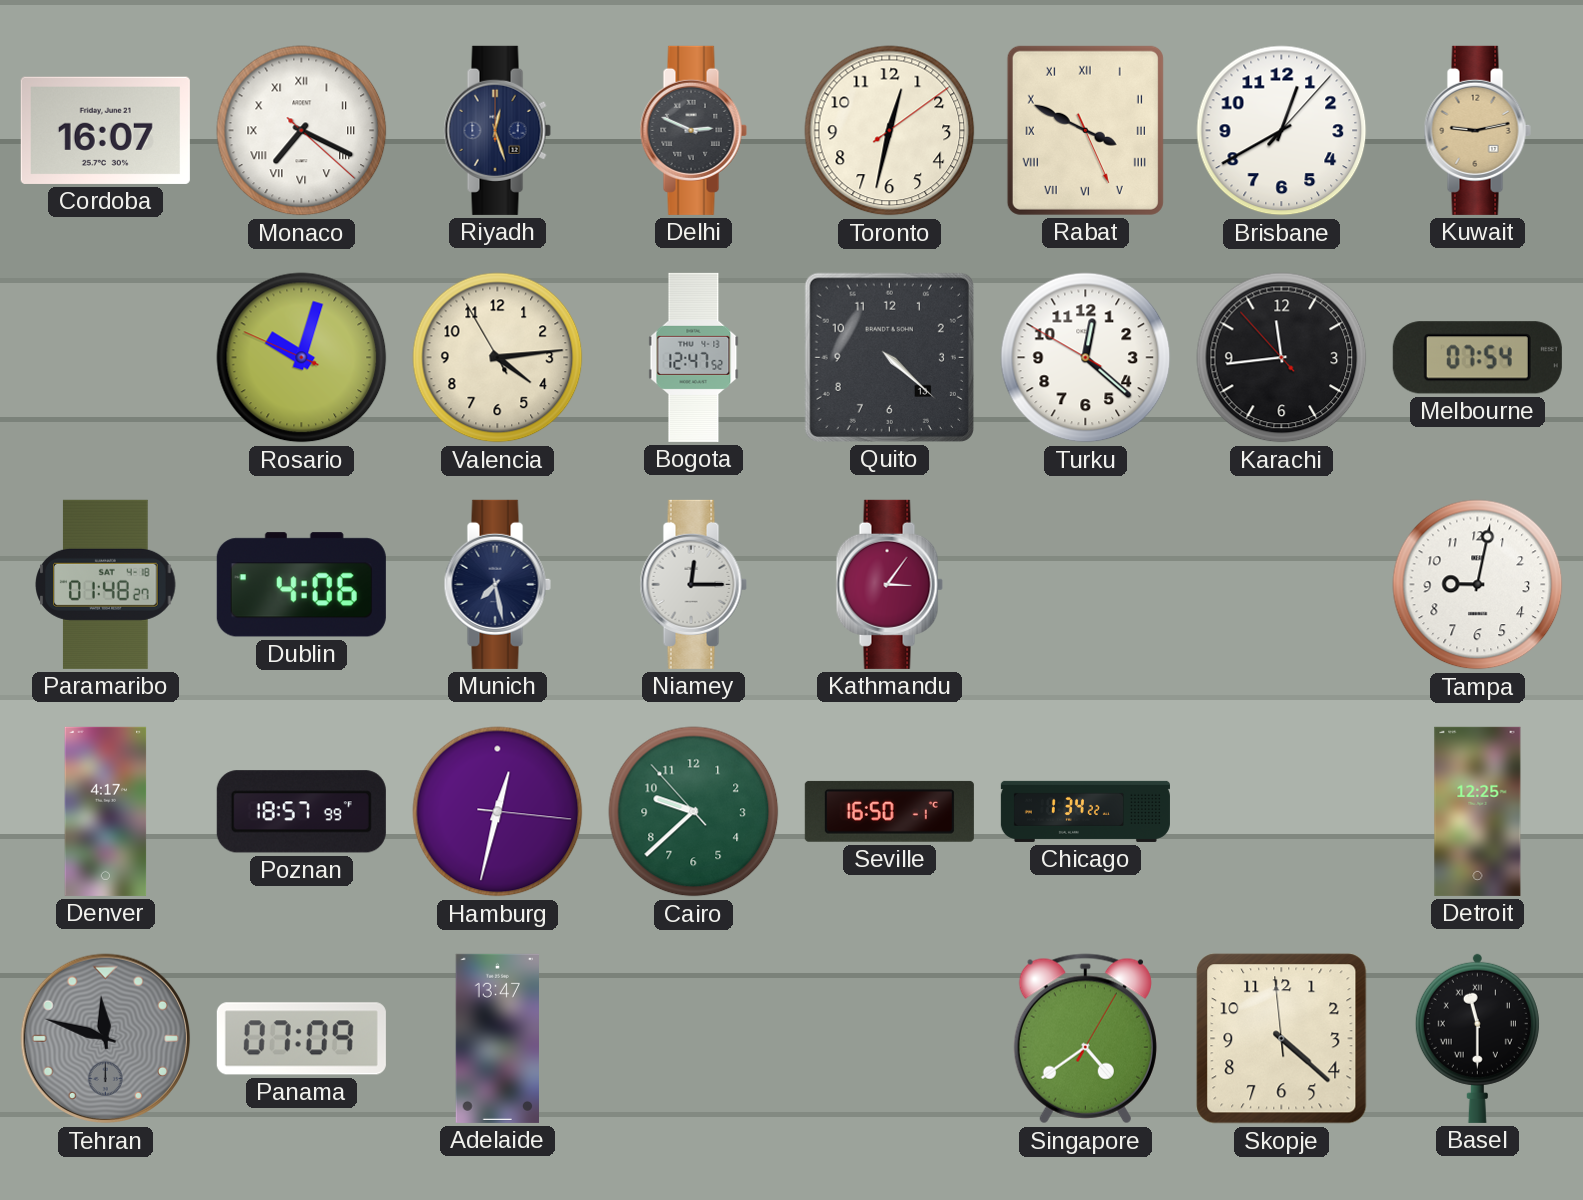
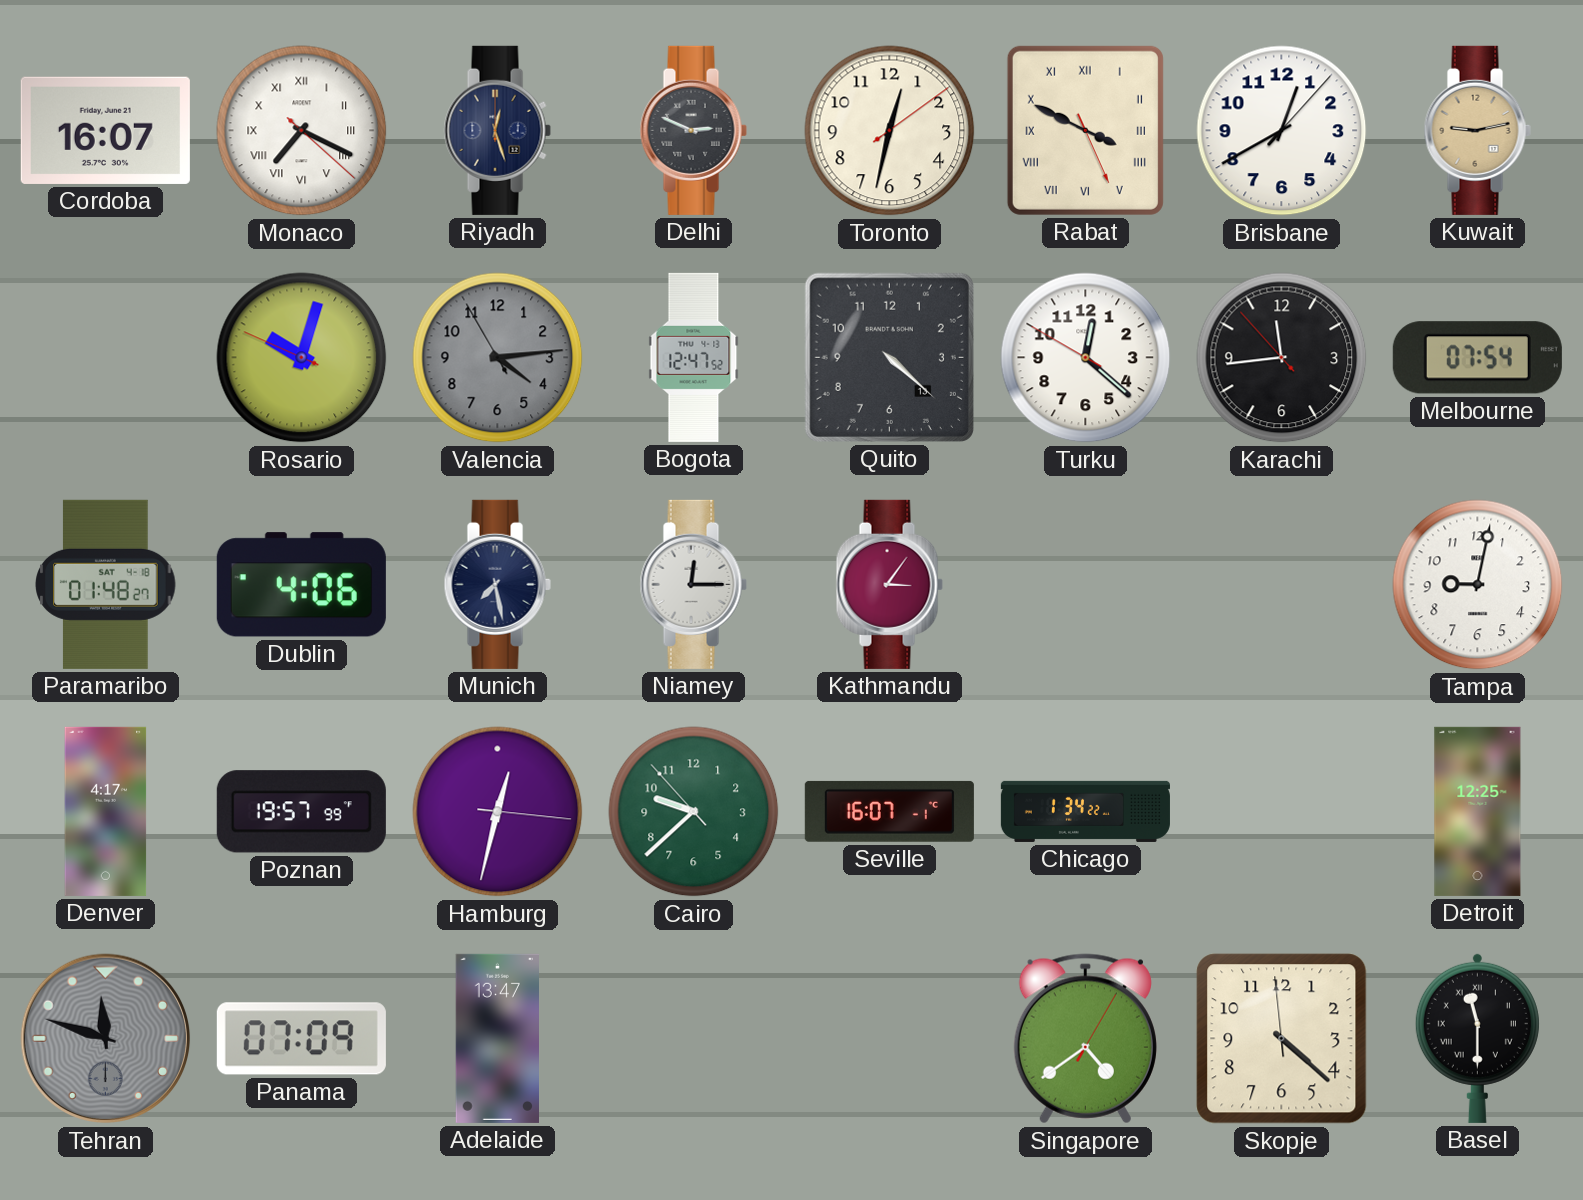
Valencia dial: cream -> grey
Poznan: 18:57 -> 19:57
Seville: 16:50 -> 16:07
